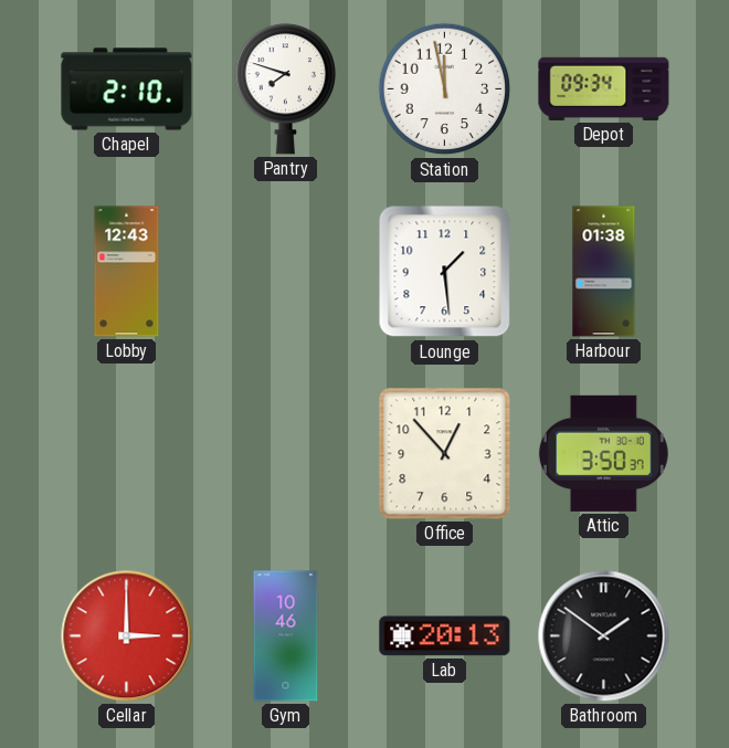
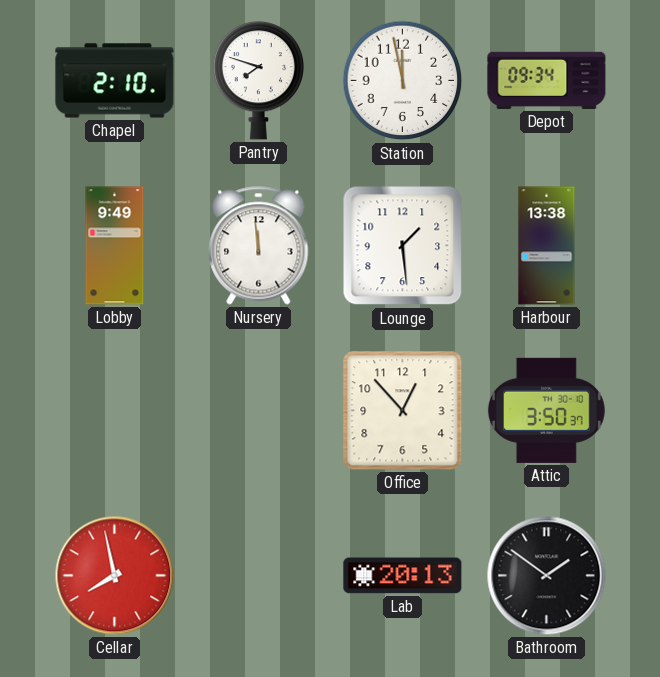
Lobby: 12:43 -> 9:49
Nursery: none -> 11:59
Harbour: 01:38 -> 13:38
Cellar: 3:00 -> 7:58
Gym: 10:46 -> none
